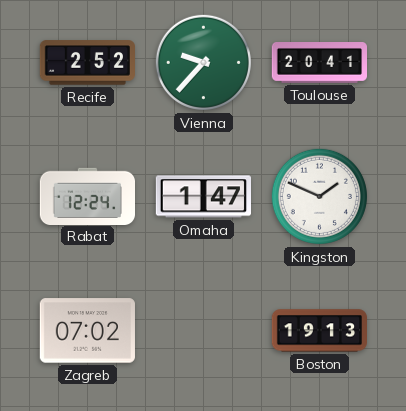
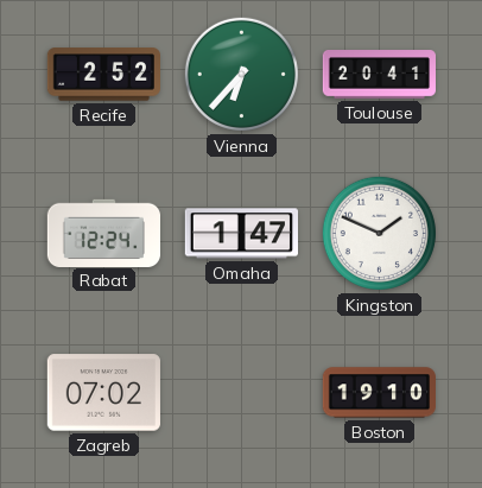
Vienna: 9:37 -> 6:37
Boston: 19:13 -> 19:10
